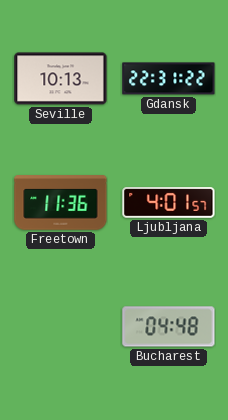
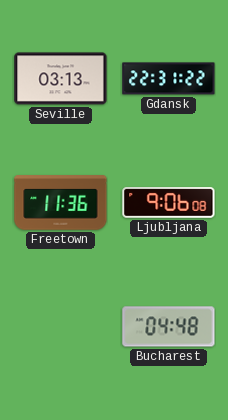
Seville: 10:13 -> 03:13
Ljubljana: 4:01 -> 9:06
